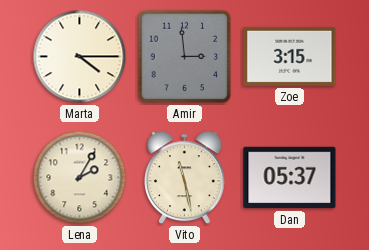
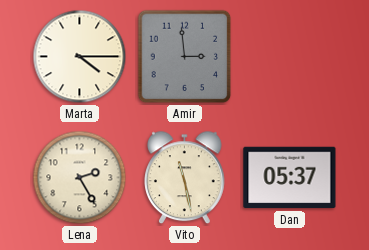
Zoe: 3:15 -> none
Lena: 2:05 -> 2:25
